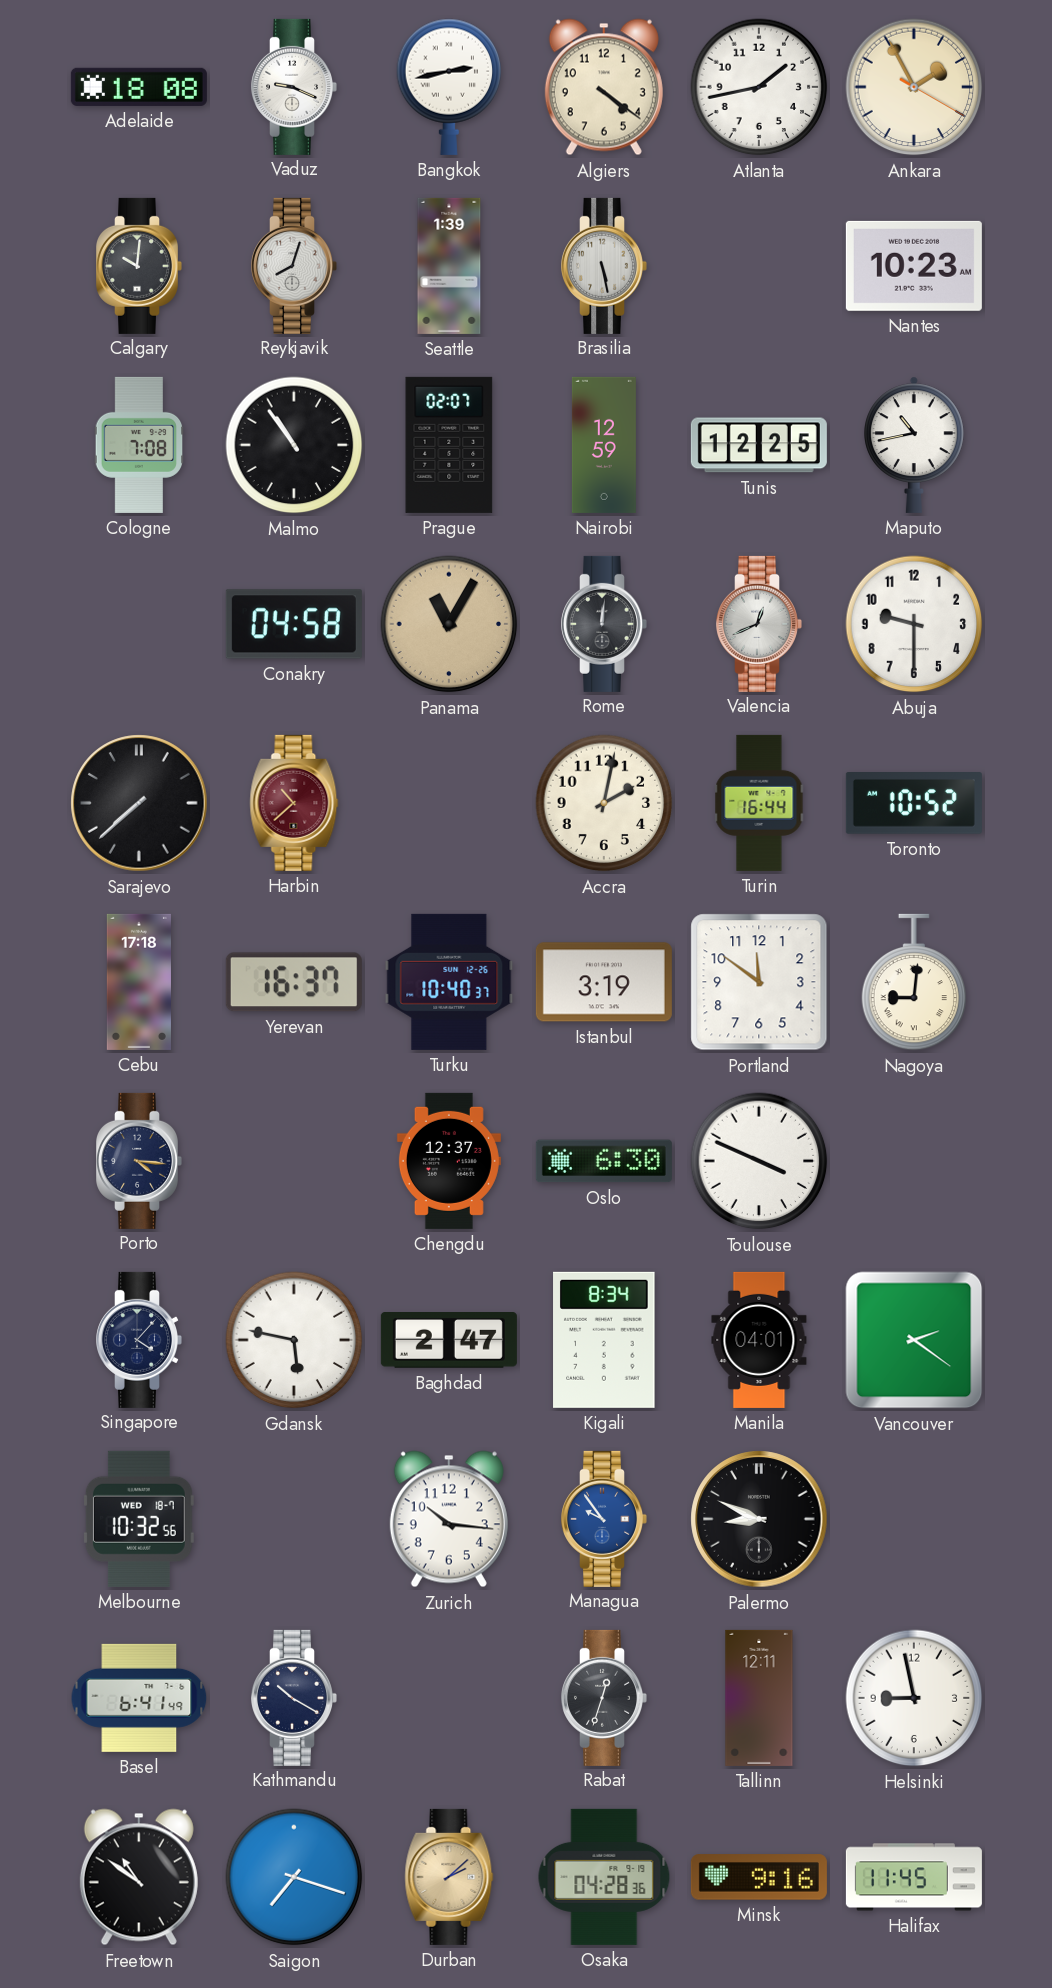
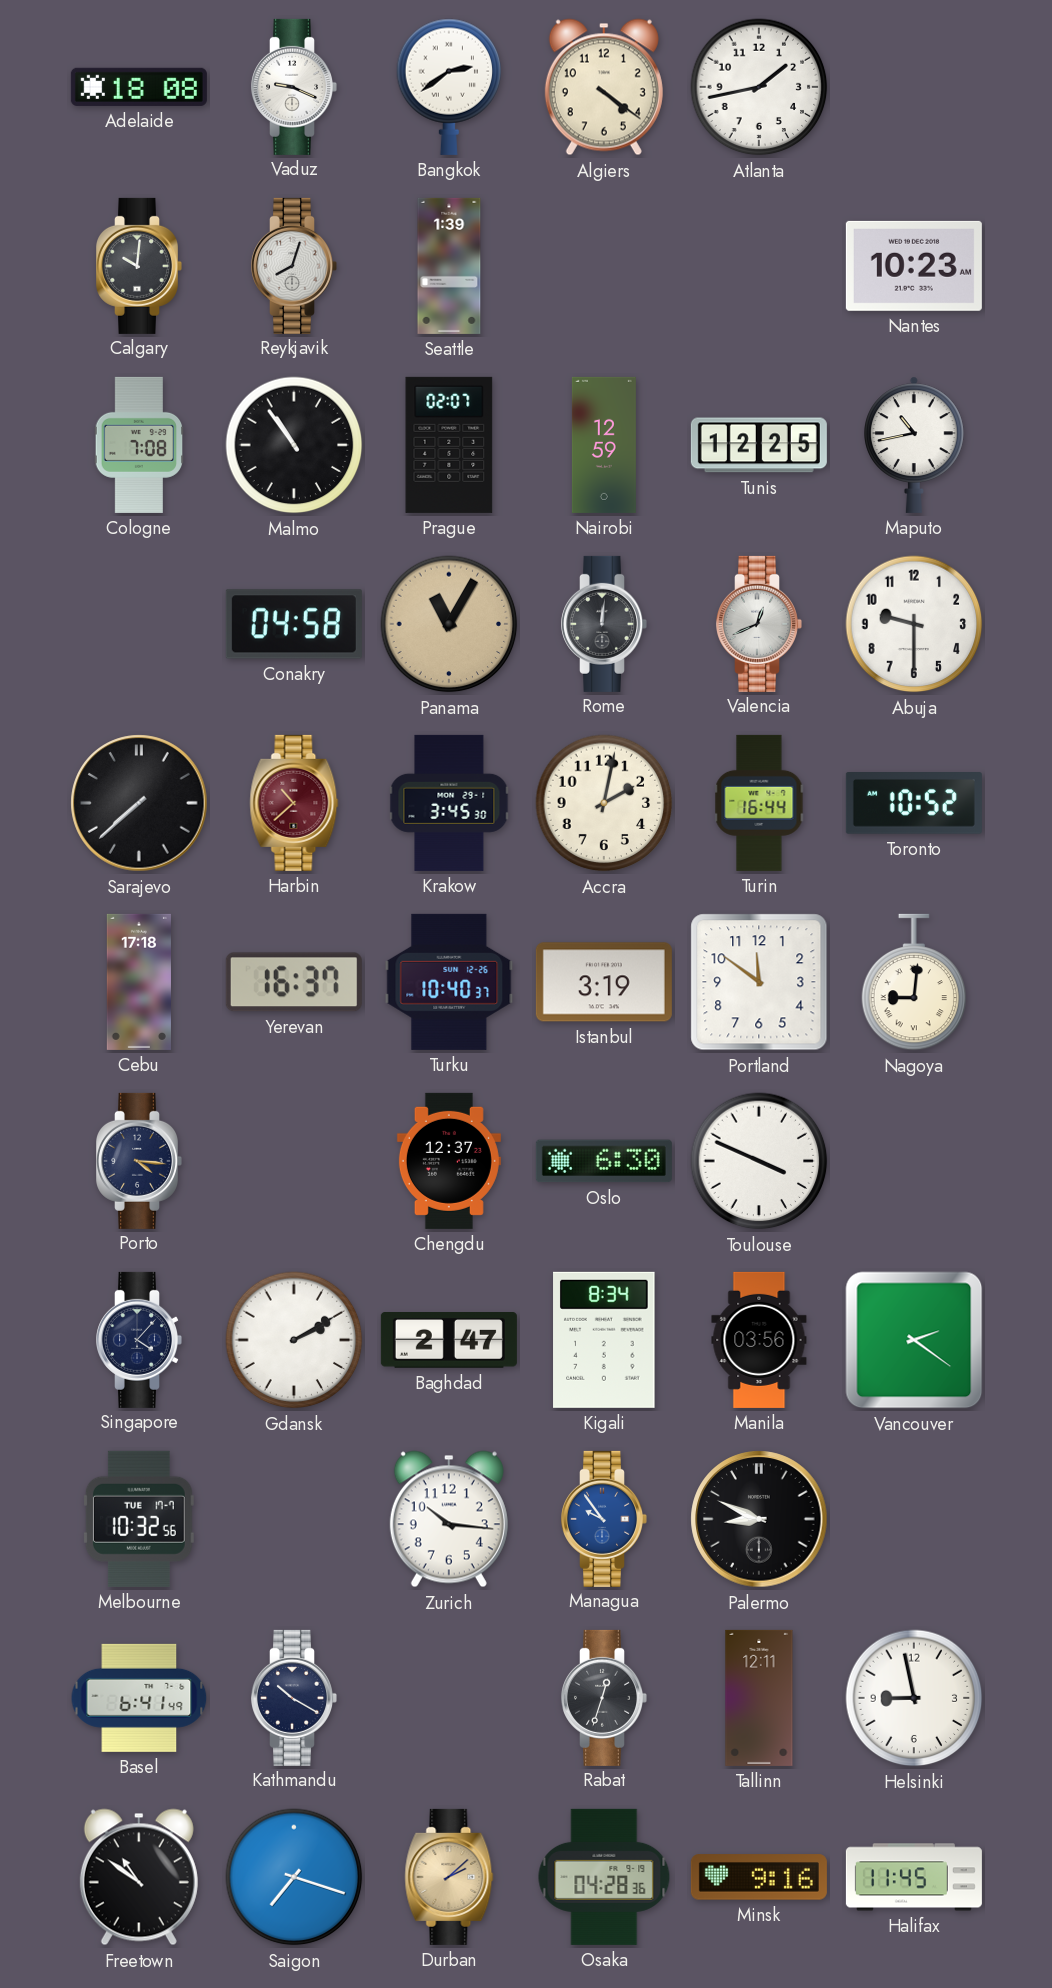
Bangkok: 2:43 -> 2:39
Ankara: 1:55 -> none
Brasilia: 5:28 -> none
Krakow: none -> 3:45
Gdansk: 5:47 -> 2:10
Manila: 04:01 -> 03:56
Melbourne date: WED 18-7 -> TUE 17-7
